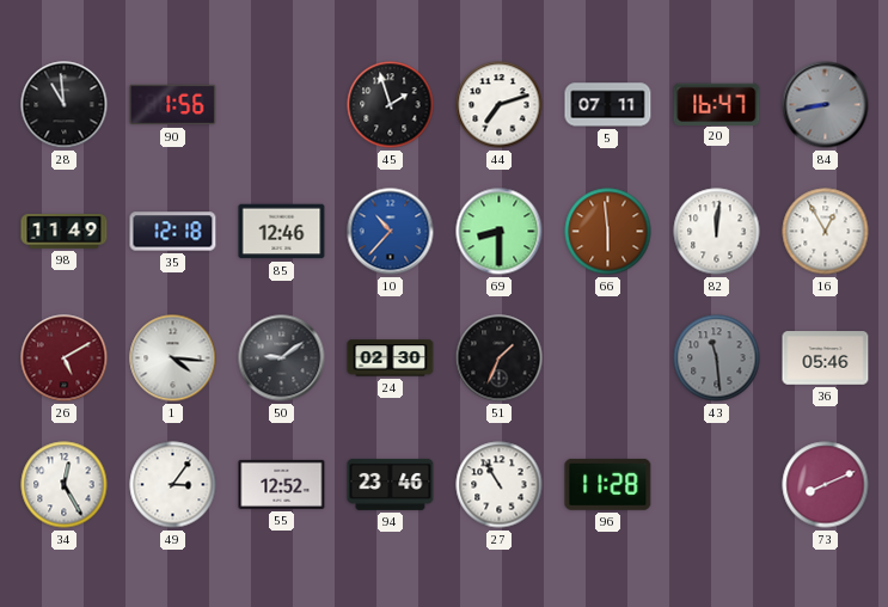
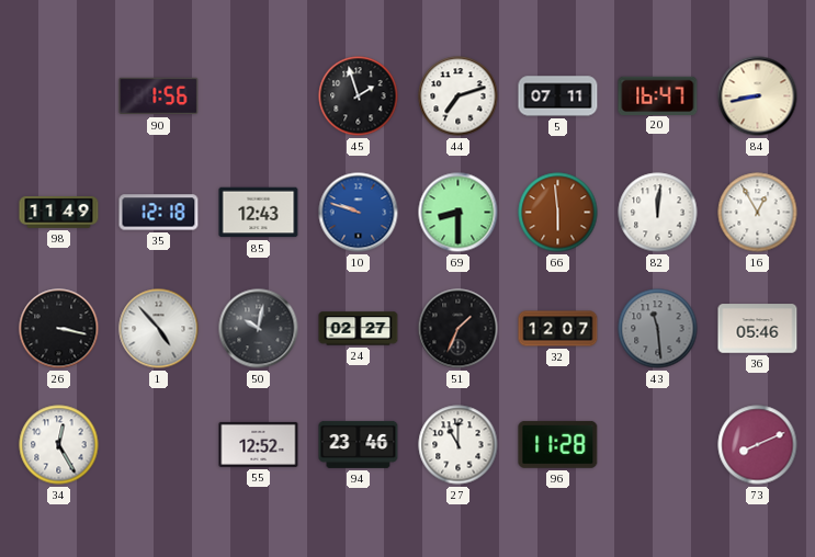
28: 10:59 -> none
84 dial: grey -> cream
85: 12:46 -> 12:43
10: 10:37 -> 9:48
26: 5:10 -> 3:17
26 dial: burgundy -> black
1: 4:16 -> 4:53
50: 9:09 -> 10:02
24: 02:30 -> 02:27
32: none -> 12:07
49: 3:06 -> none
27: 10:55 -> 11:00
